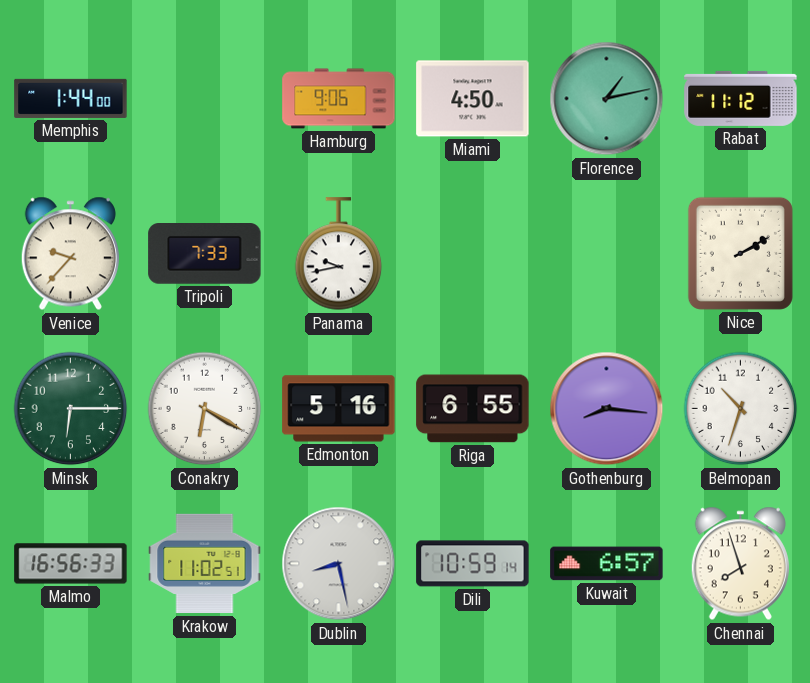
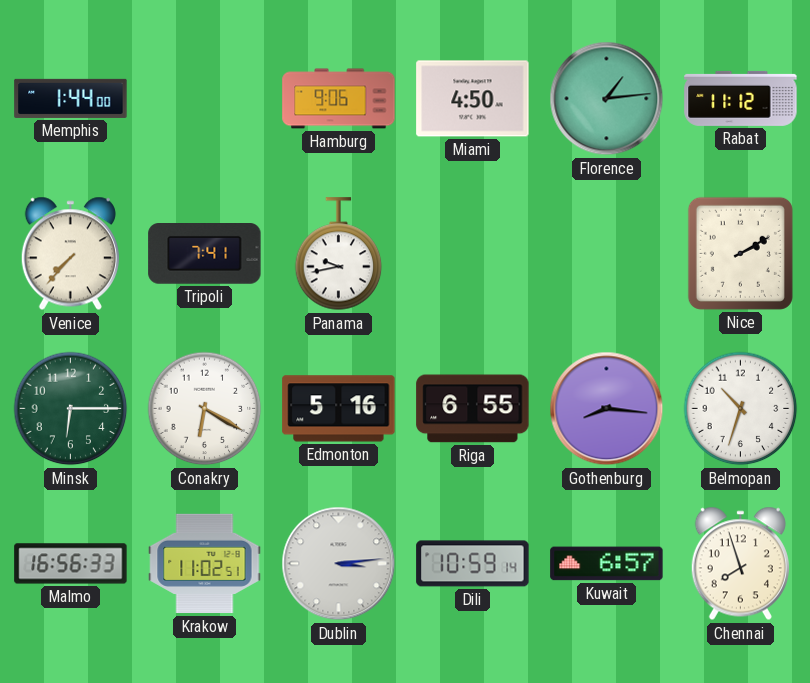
Florence: 1:13 -> 1:14
Venice: 9:37 -> 7:37
Tripoli: 7:33 -> 7:41
Dublin: 8:28 -> 3:14
